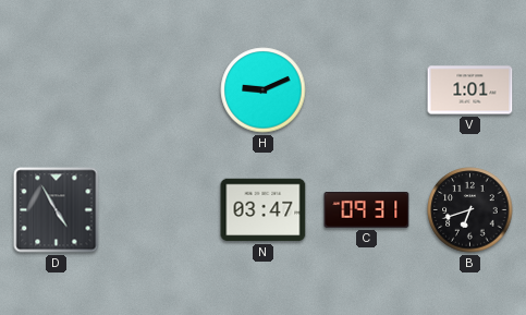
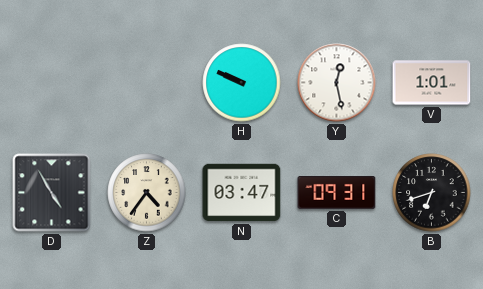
H: 9:11 -> 9:49
Y: none -> 12:28
Z: none -> 4:36
